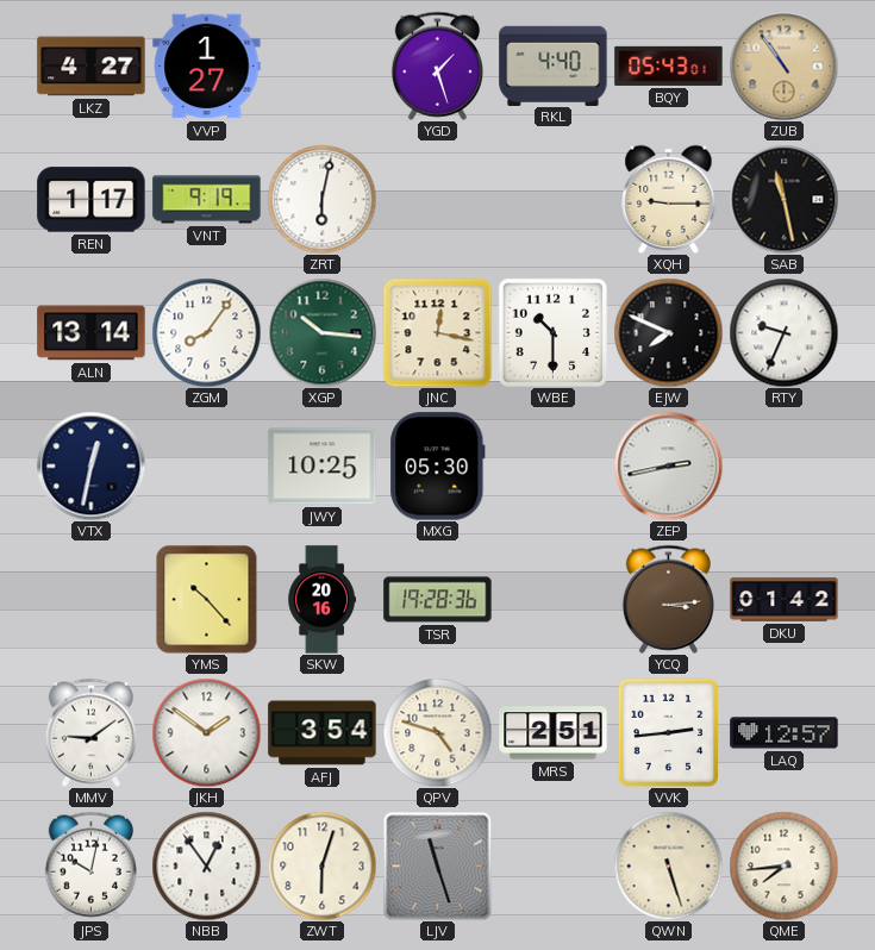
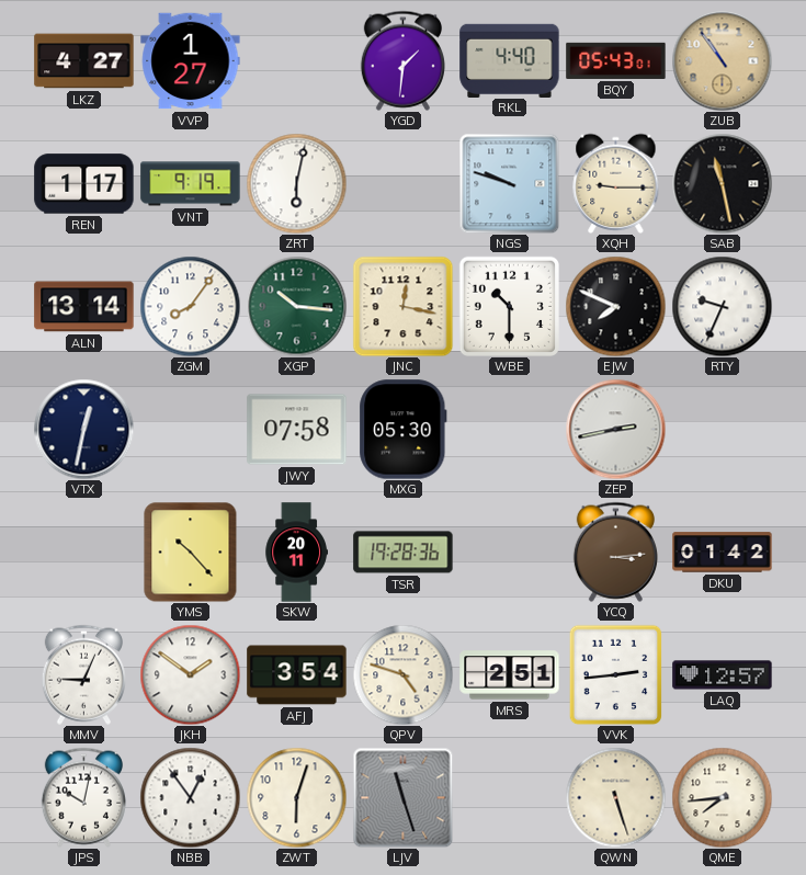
YGD: 1:27 -> 1:31
NGS: none -> 9:48
JWY: 10:25 -> 07:58
SKW: 20:16 -> 20:11
MMV: 9:09 -> 9:04
